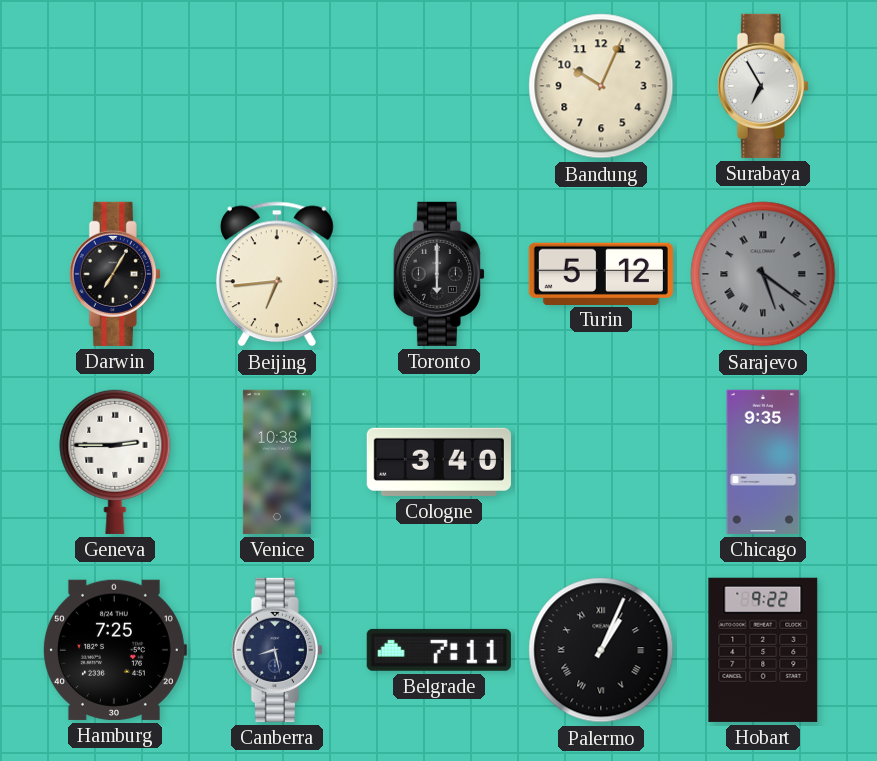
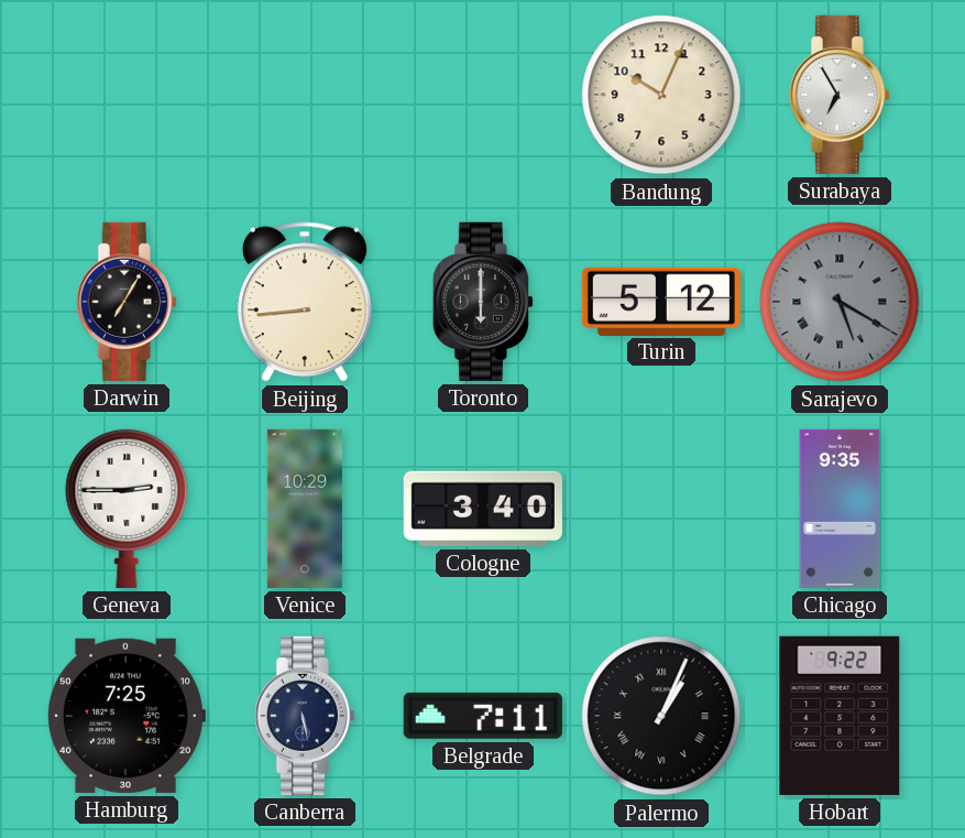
Beijing: 6:44 -> 8:44
Sarajevo: 5:21 -> 5:20
Venice: 10:38 -> 10:29
Canberra: 8:28 -> 5:28
